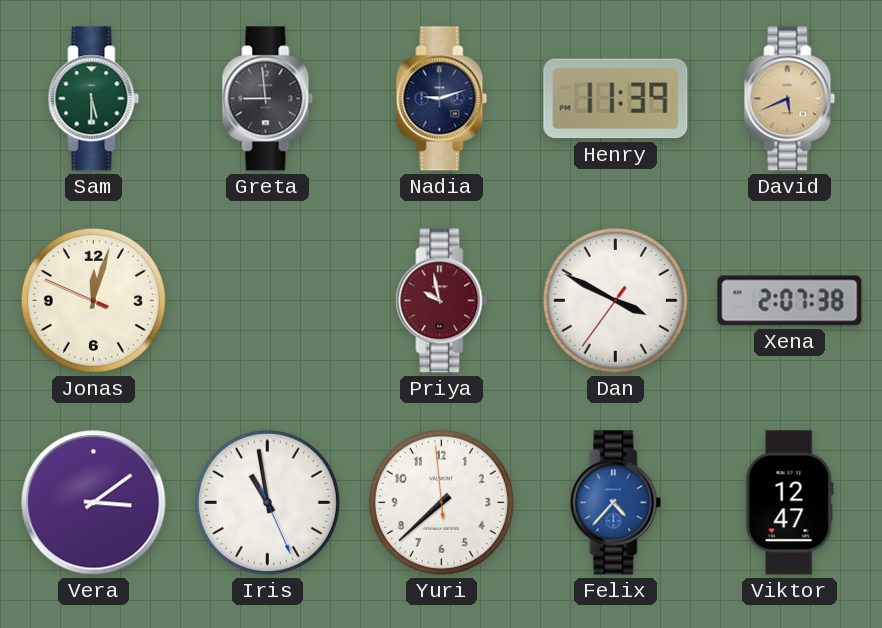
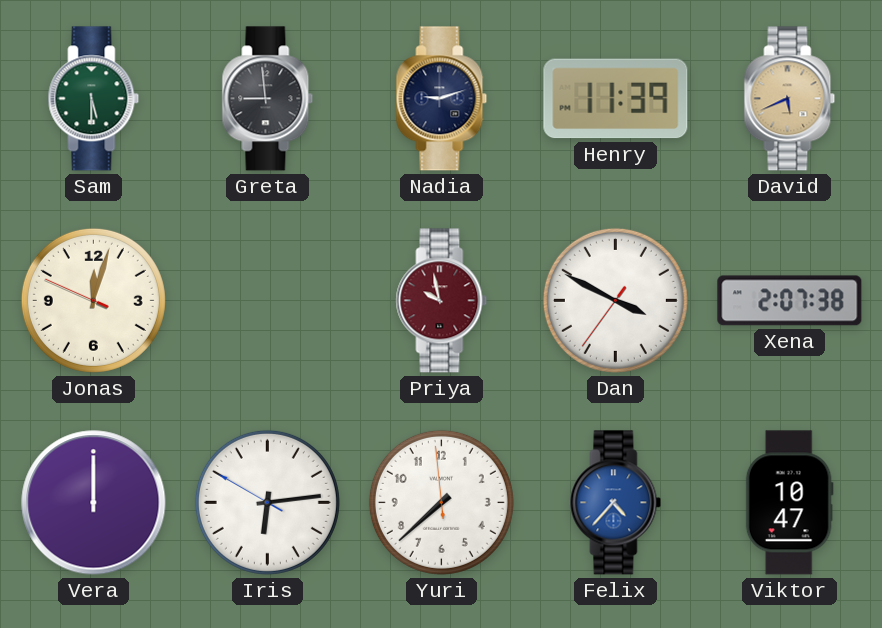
Vera: 3:09 -> 12:00
Iris: 10:58 -> 6:13
Viktor: 12:47 -> 10:47
